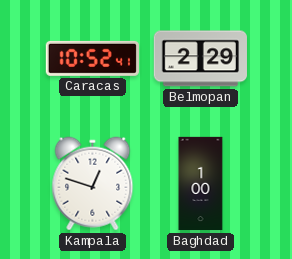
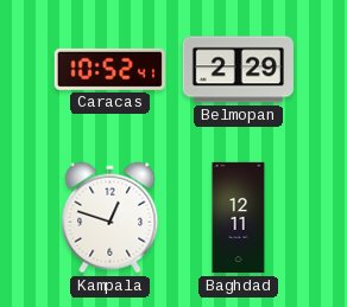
Baghdad: 1:00 -> 12:11
